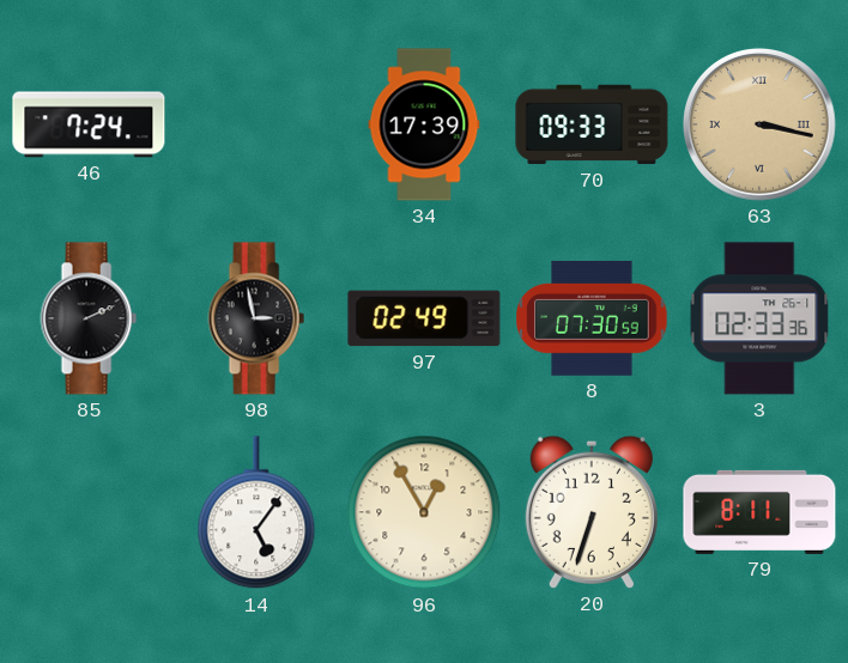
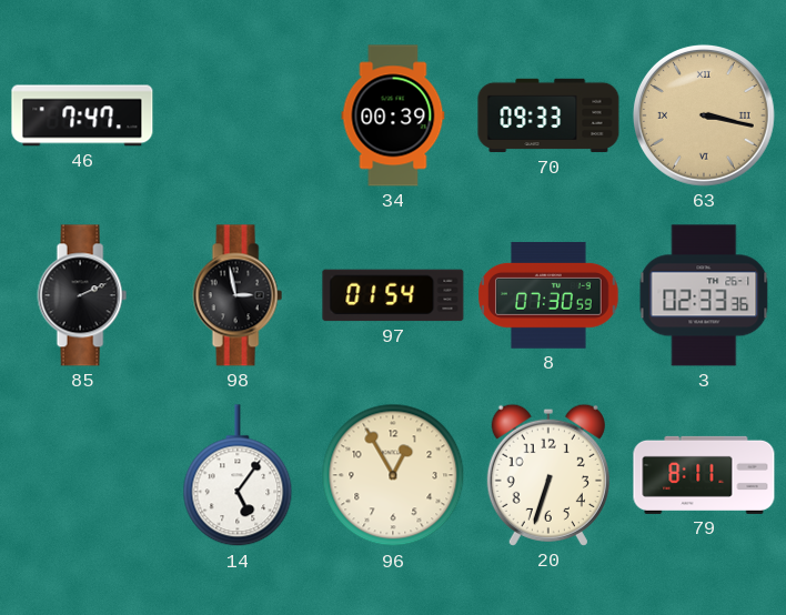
46: 7:24 -> 7:47
34: 17:39 -> 00:39
97: 02:49 -> 01:54
